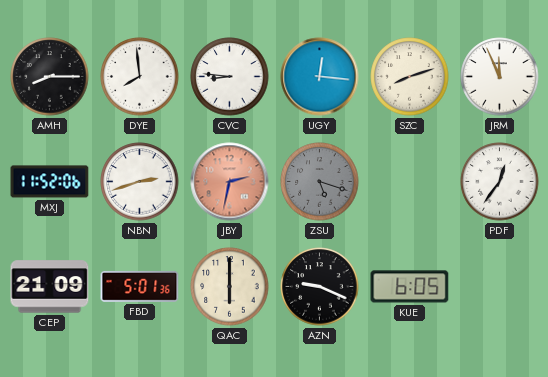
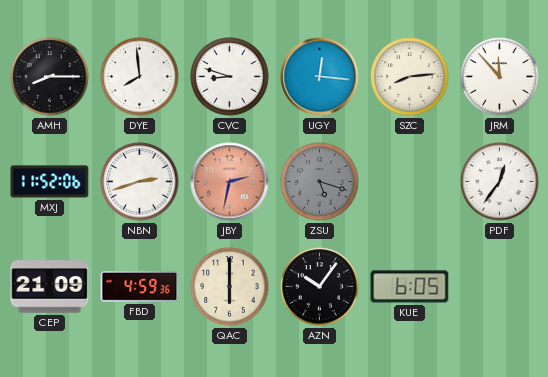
CVC: 8:46 -> 8:48
SZC: 8:12 -> 8:14
JRM: 11:56 -> 11:53
FBD: 5:01 -> 4:59
AZN: 9:19 -> 10:06
